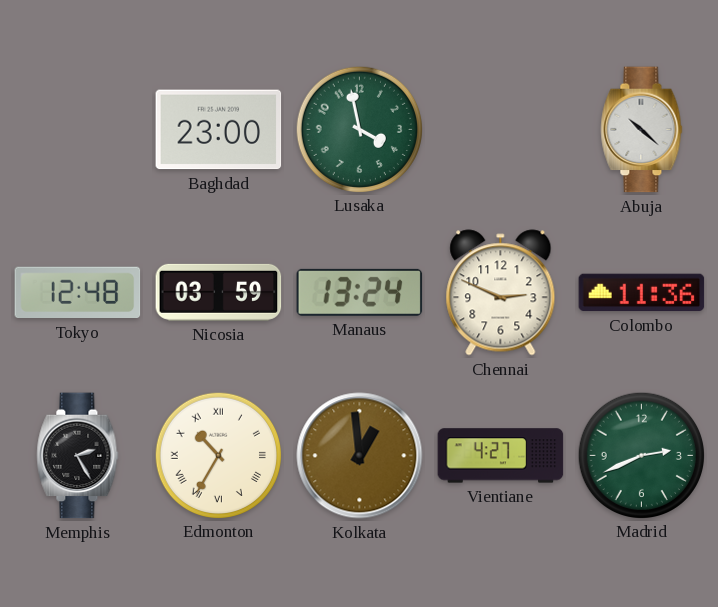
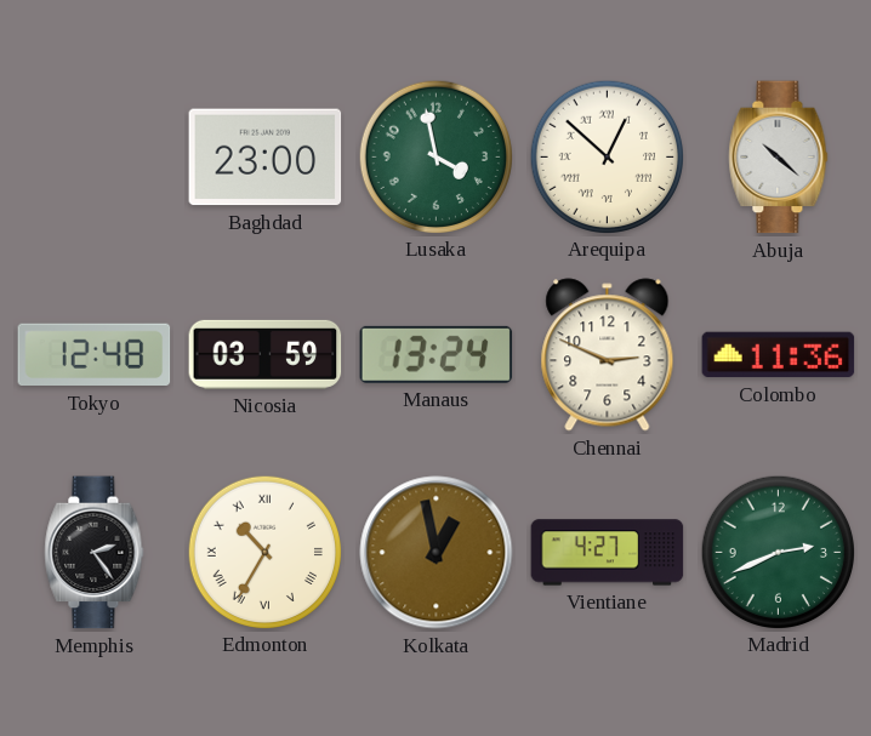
Arequipa: none -> 12:52
Memphis: 2:25 -> 2:24
Kolkata: 12:59 -> 12:58
